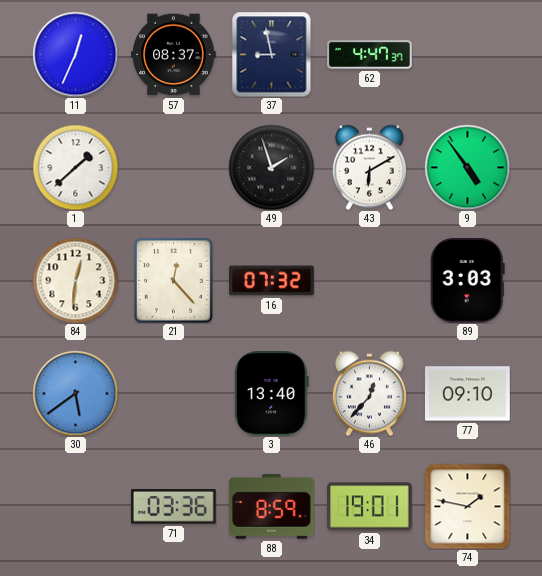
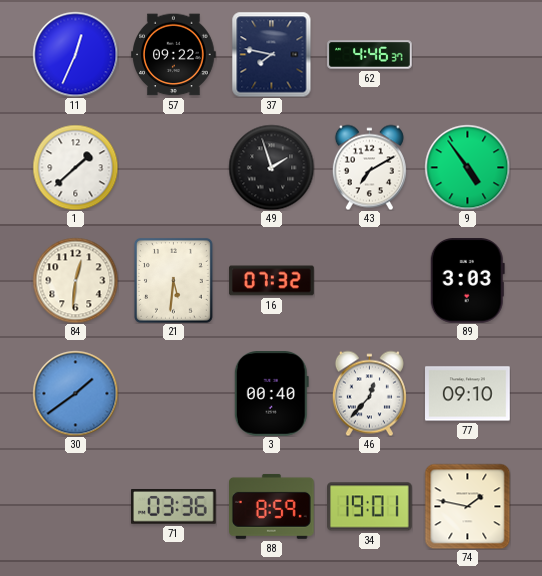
57: 08:37 -> 09:22
37: 8:58 -> 7:47
62: 4:47 -> 4:46
43: 6:10 -> 7:10
21: 12:23 -> 5:31
30: 5:39 -> 1:39
3: 13:40 -> 00:40
